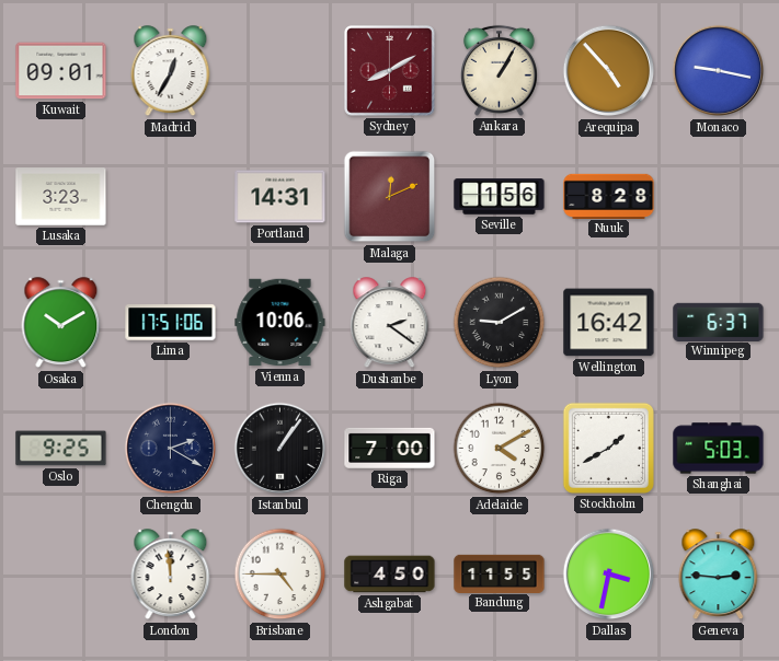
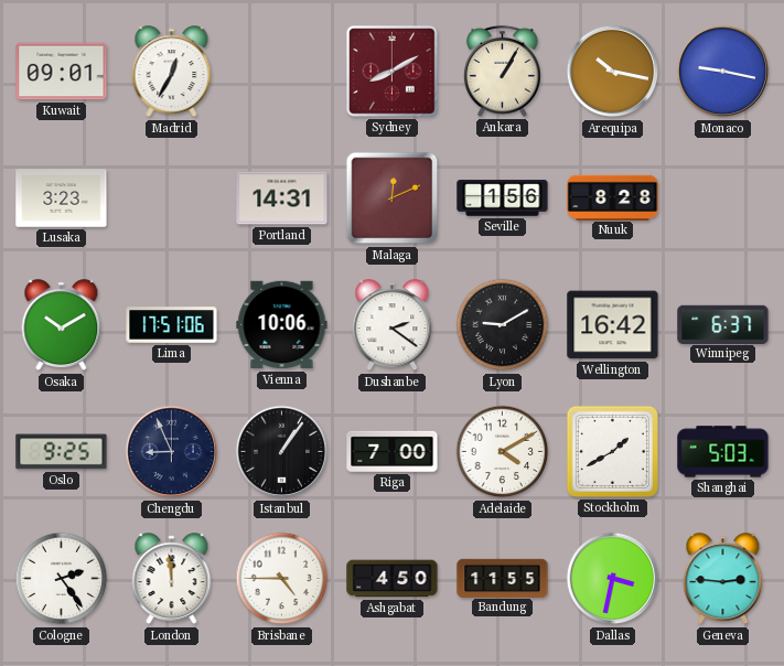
Arequipa: 4:53 -> 10:17
Chengdu: 2:20 -> 8:56
Cologne: none -> 2:24
